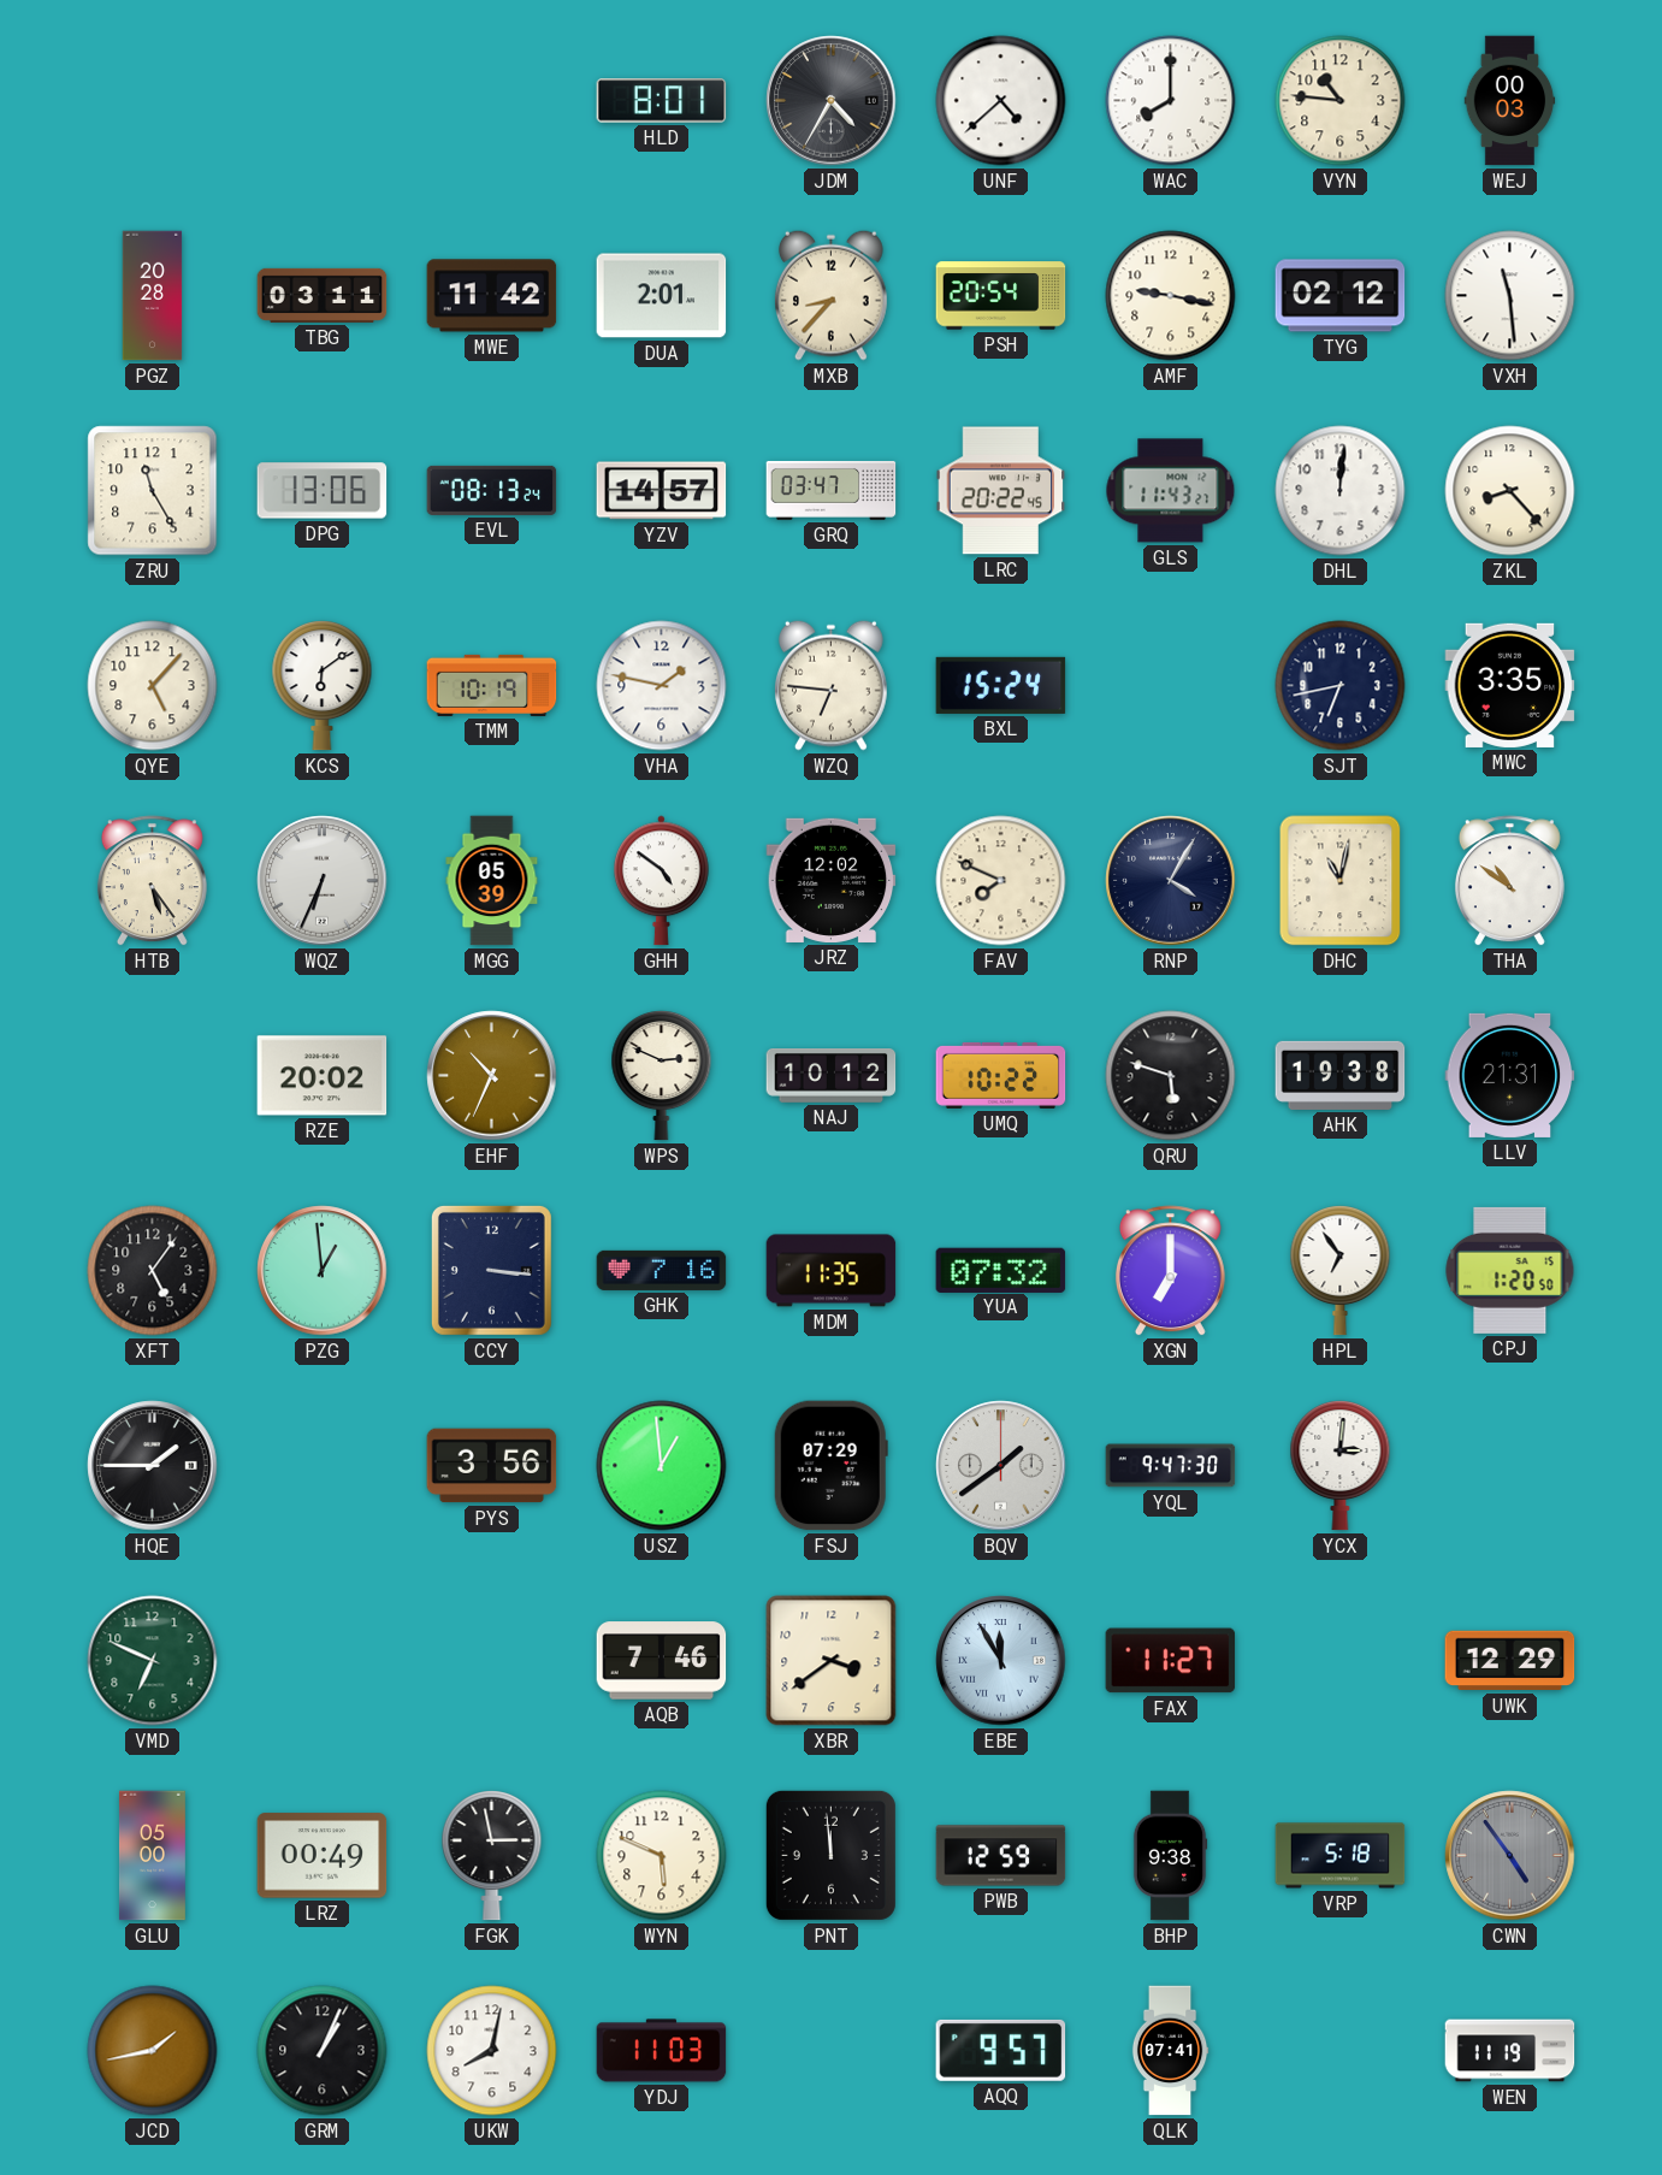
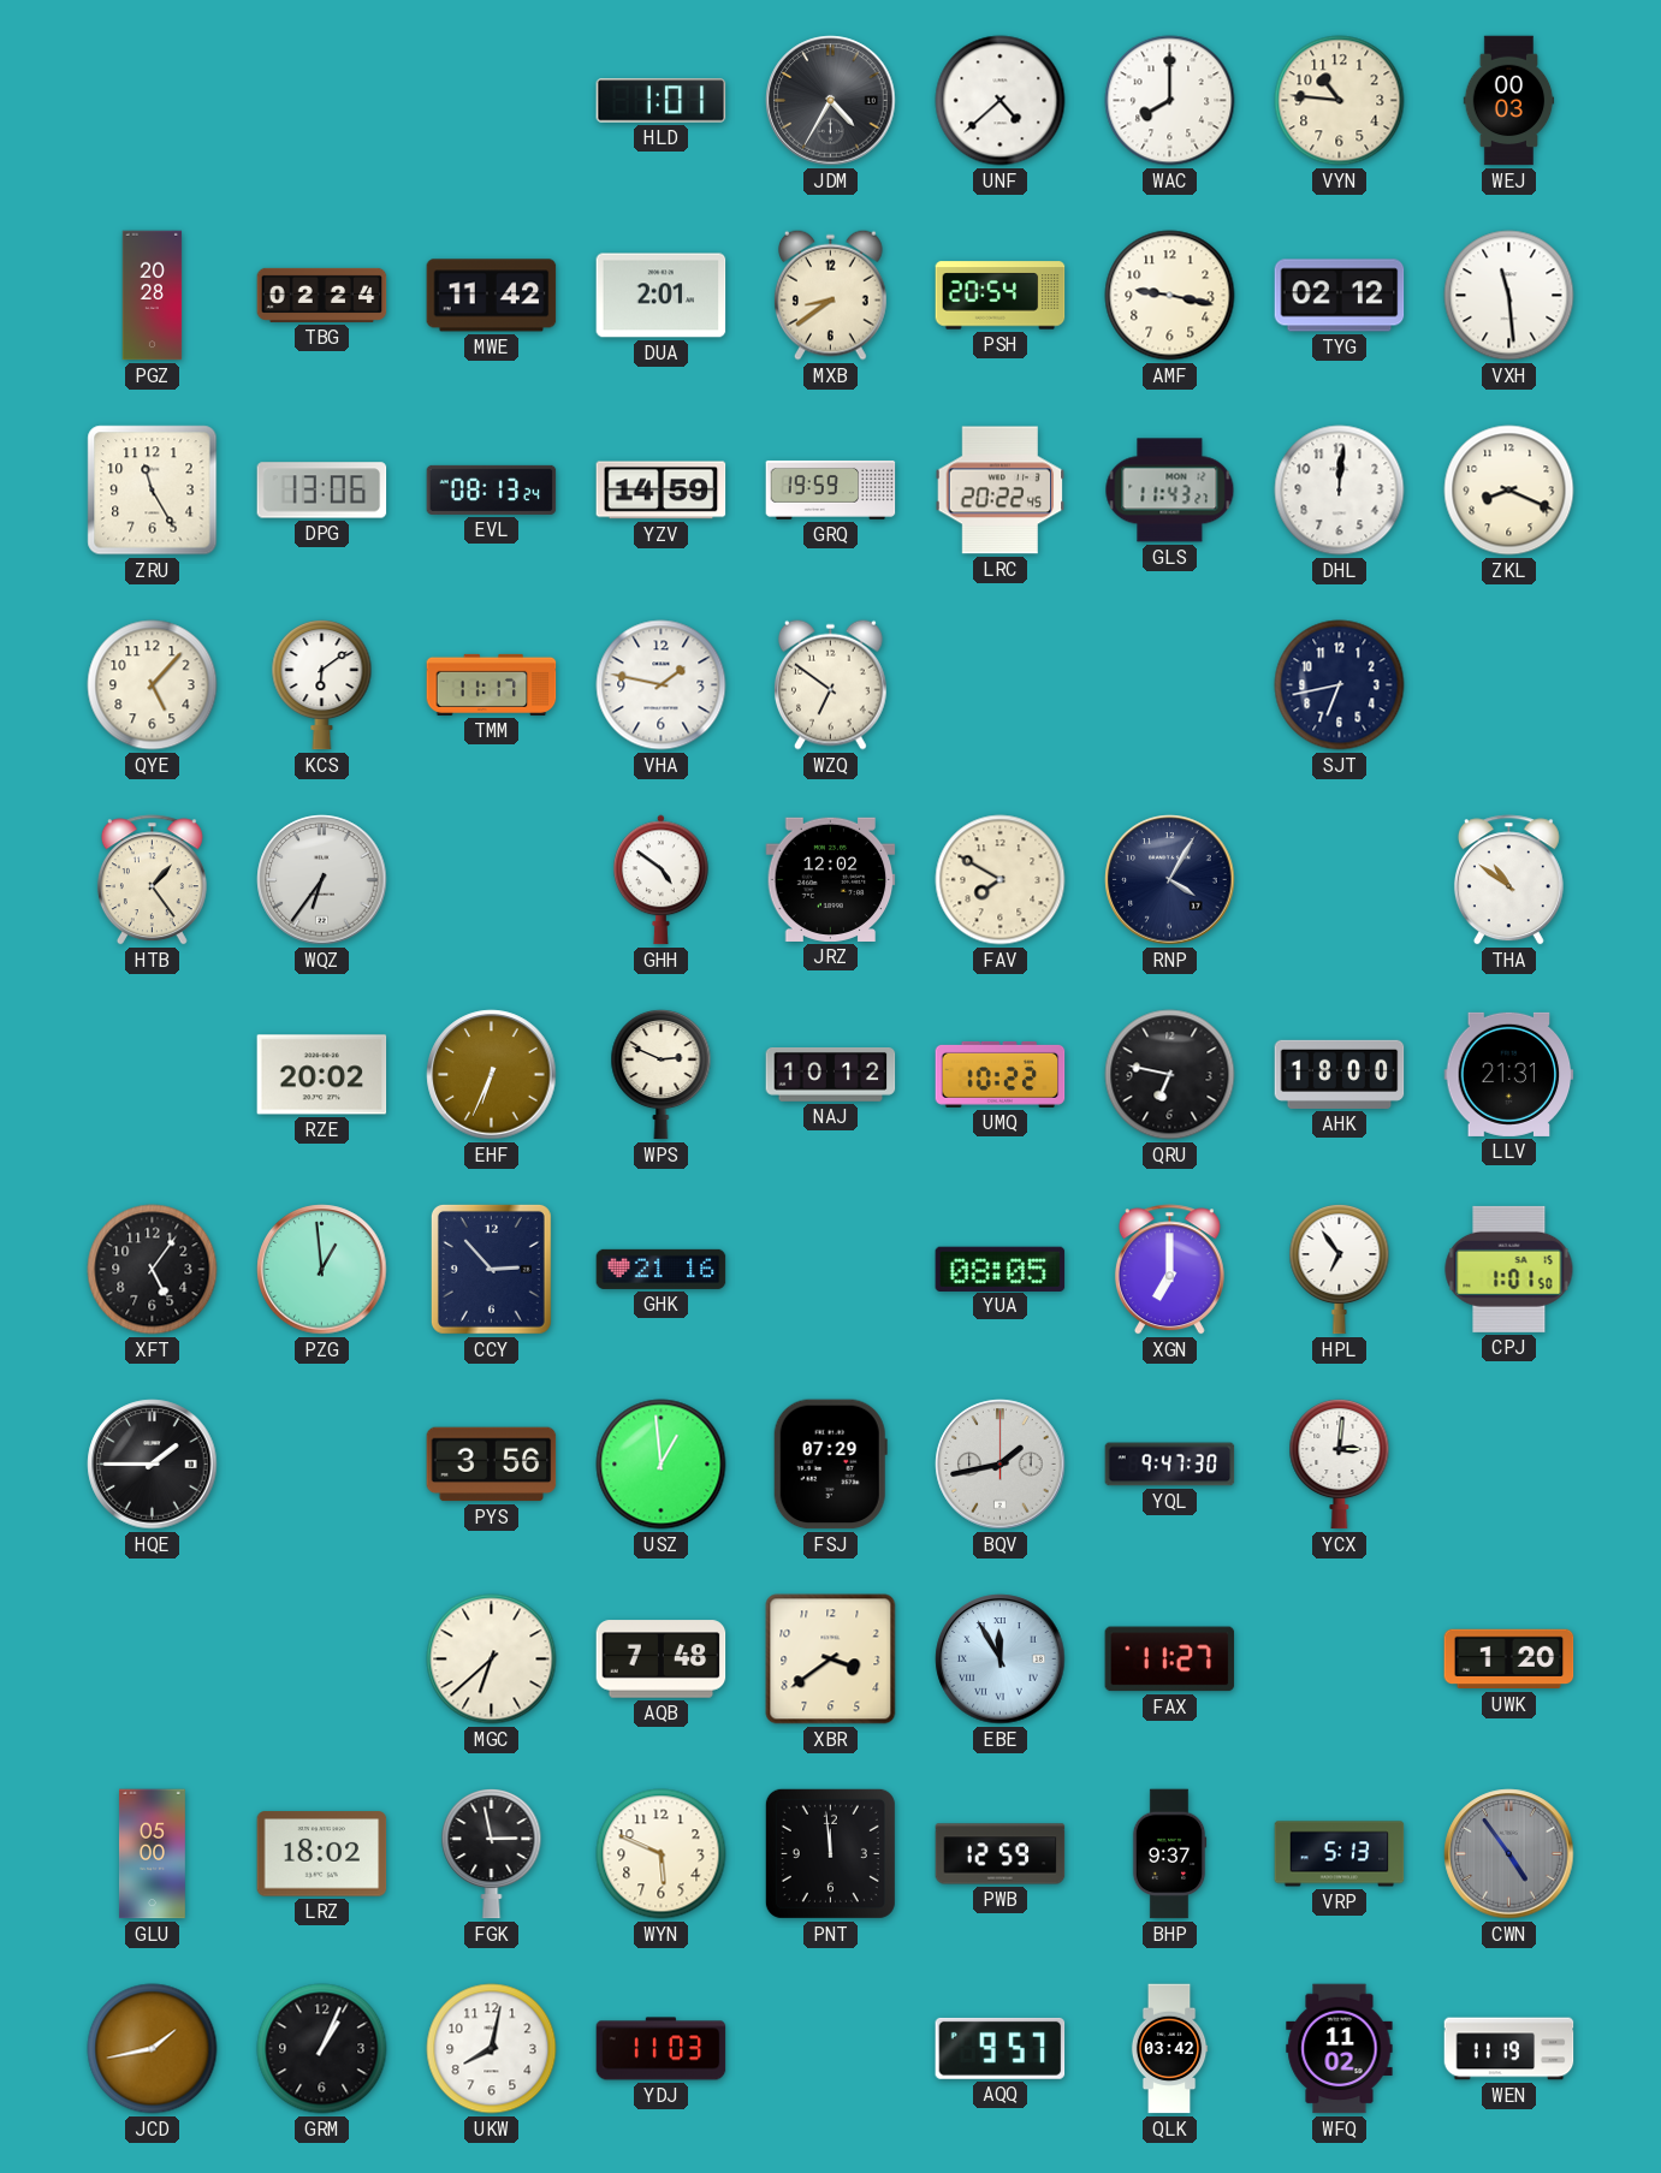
HLD: 8:01 -> 1:01
TBG: 03:11 -> 02:24
MXB: 8:37 -> 8:39
YZV: 14:57 -> 14:59
GRQ: 03:47 -> 19:59
ZKL: 8:23 -> 8:19
TMM: 10:19 -> 11:17
WZQ: 6:46 -> 6:51
BXL: 15:24 -> none
MWC: 3:35 -> none
HTB: 5:24 -> 1:24
WQZ: 6:34 -> 6:36
MGG: 05:39 -> none
FAV: 7:49 -> 7:50
DHC: 11:02 -> none
EHF: 10:34 -> 6:34
QRU: 5:48 -> 6:47
AHK: 19:38 -> 18:00
CCY: 3:16 -> 2:53
GHK: 7:16 -> 21:16
MDM: 11:35 -> none
YUA: 07:32 -> 08:05
CPJ: 1:20 -> 1:01
BQV: 1:39 -> 1:43
VMD: 6:49 -> none
MGC: none -> 6:38
AQB: 7:46 -> 7:48
UWK: 12:29 -> 1:20
LRZ: 00:49 -> 18:02
BHP: 9:38 -> 9:37
VRP: 5:18 -> 5:13
QLK: 07:41 -> 03:42
WFQ: none -> 11:02
